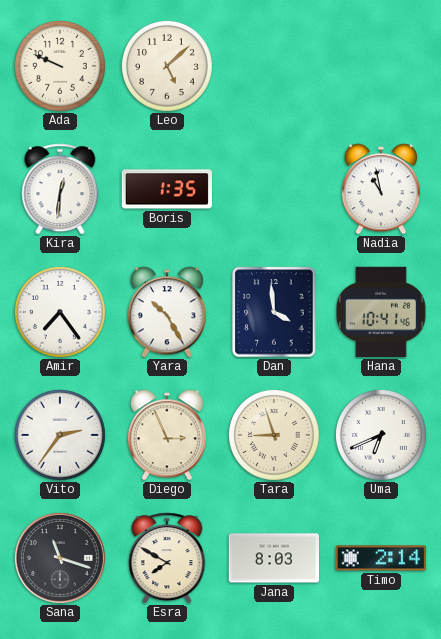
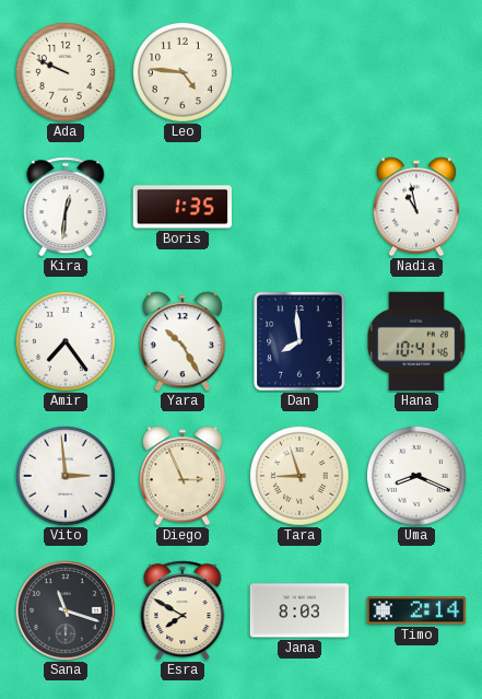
Leo: 5:08 -> 4:46
Dan: 3:59 -> 7:59
Vito: 2:36 -> 2:59
Uma: 6:41 -> 8:19
